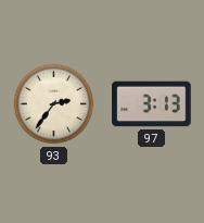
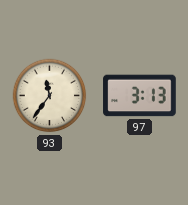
93: 2:36 -> 11:36
